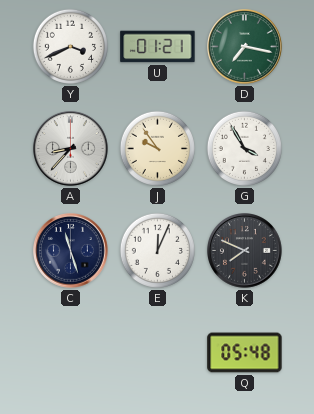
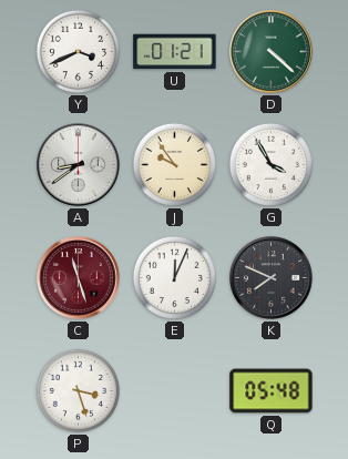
D: 7:17 -> 4:22
A: 8:37 -> 8:39
C dial: navy -> burgundy
P: none -> 3:27
